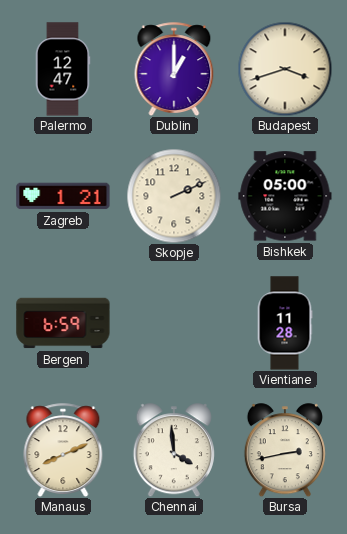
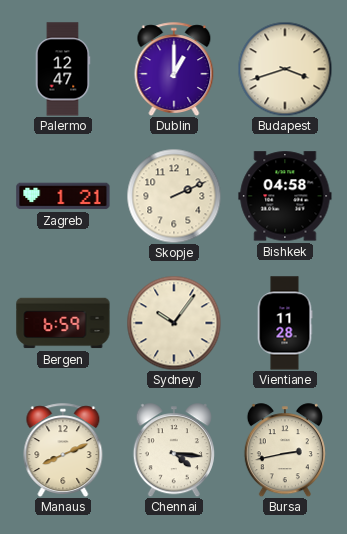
Bishkek: 05:00 -> 04:58
Sydney: none -> 10:06
Chennai: 3:59 -> 4:16
